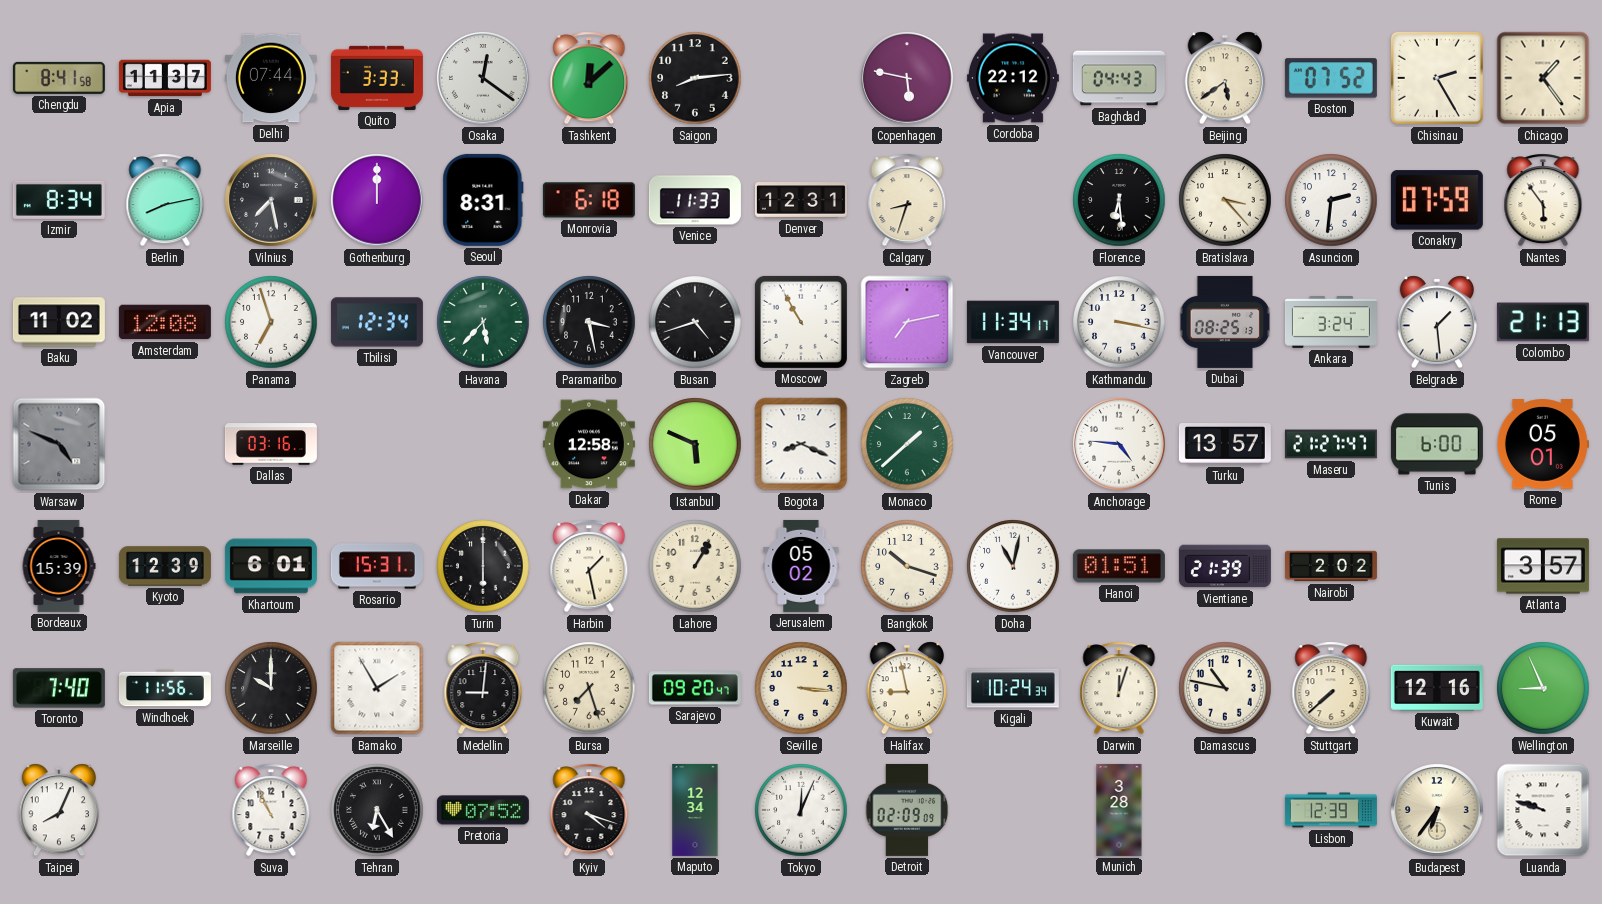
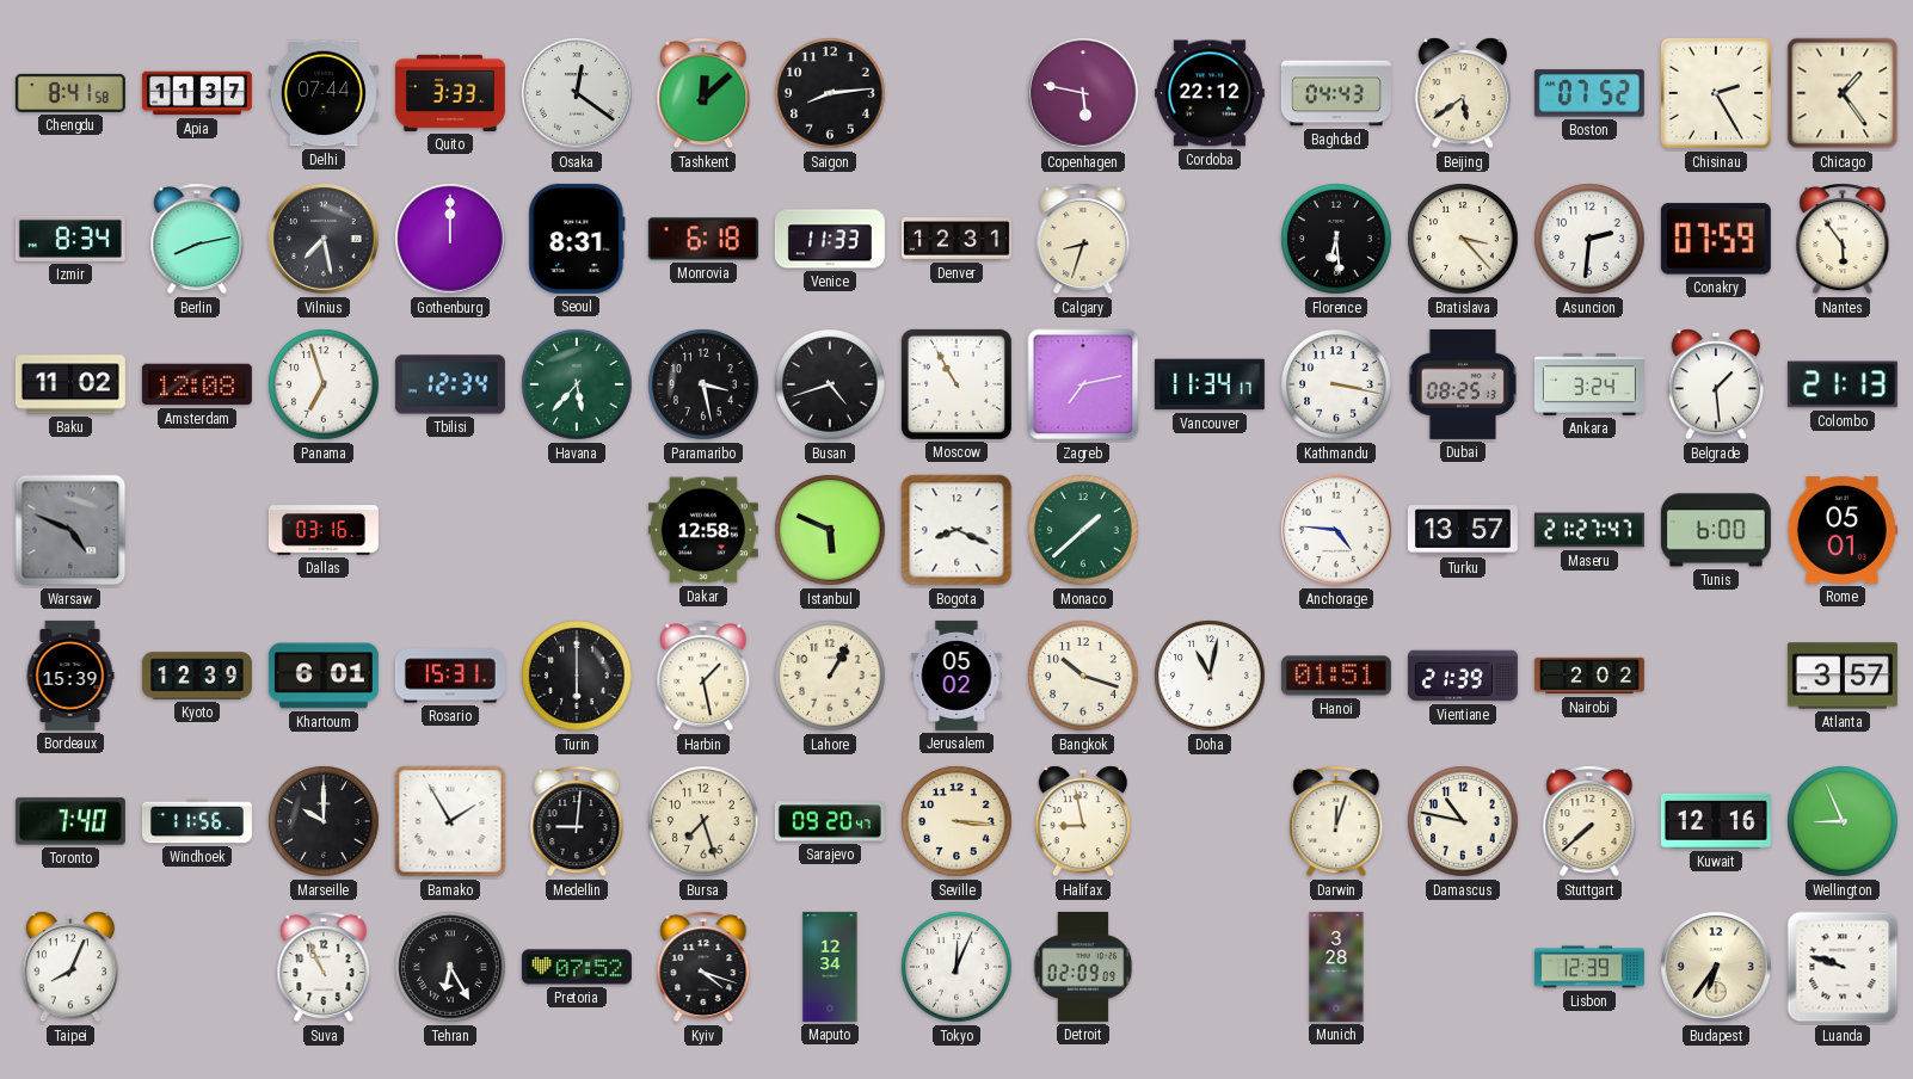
Kigali: 10:24 -> none
